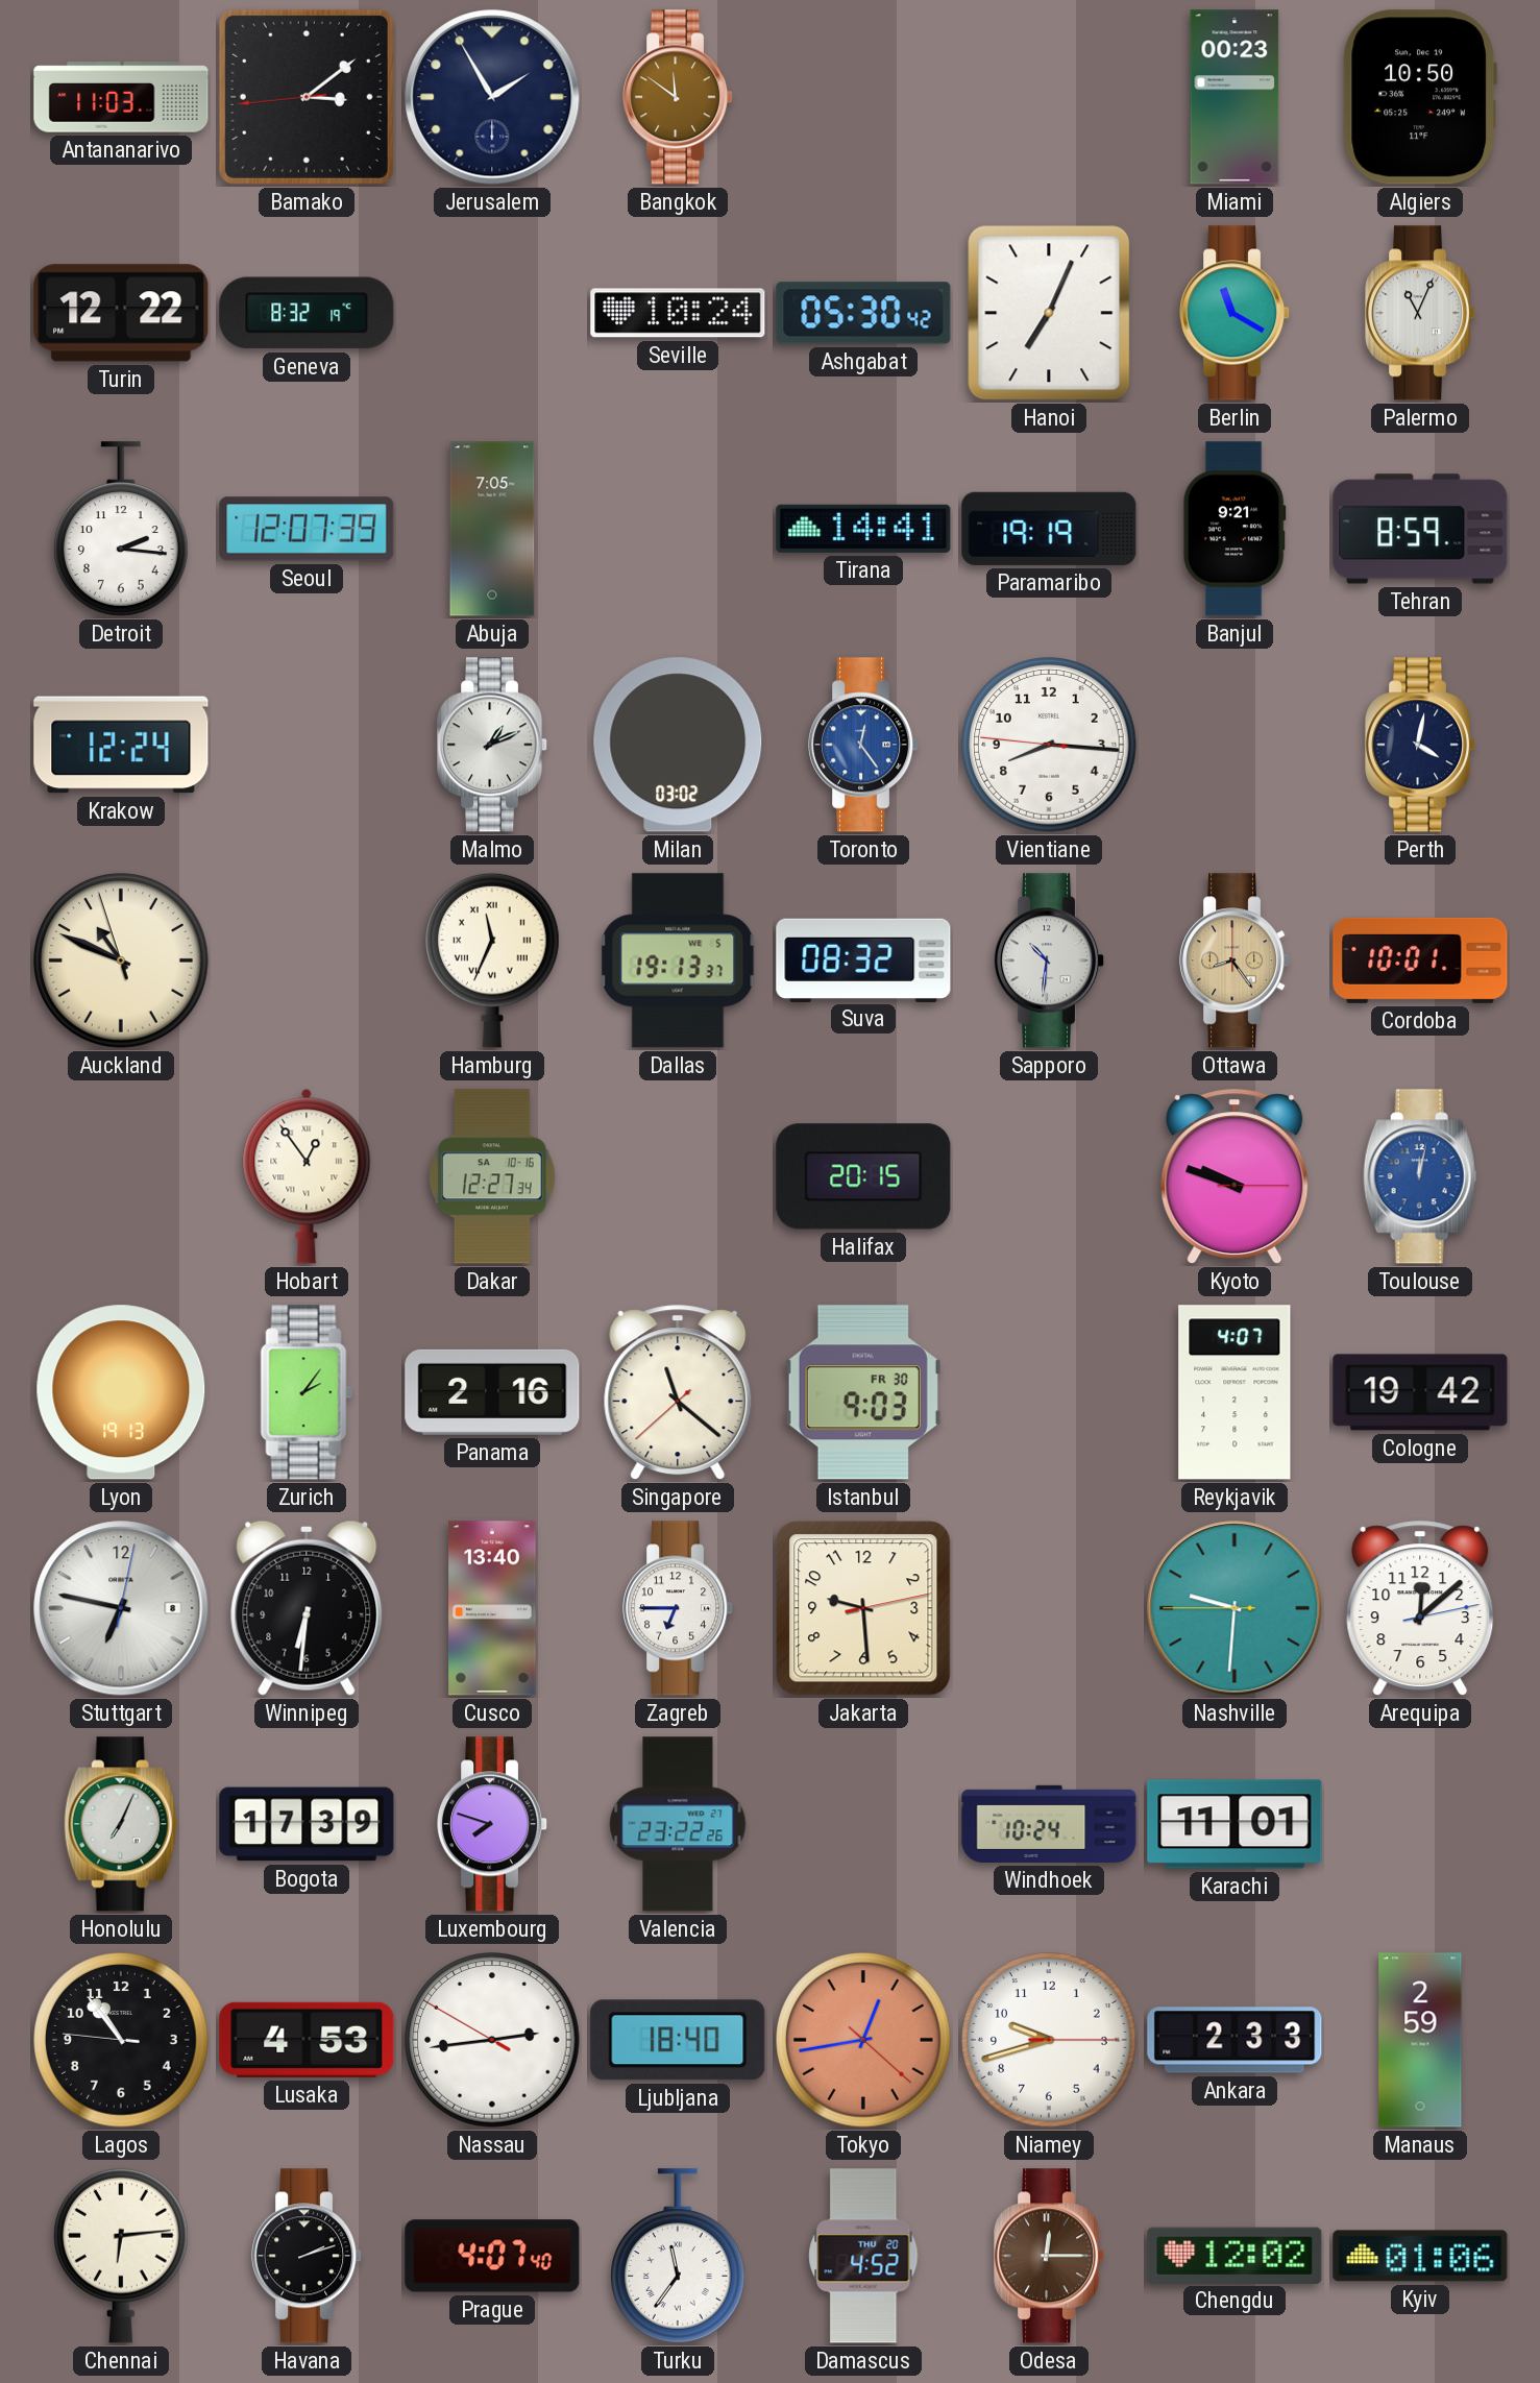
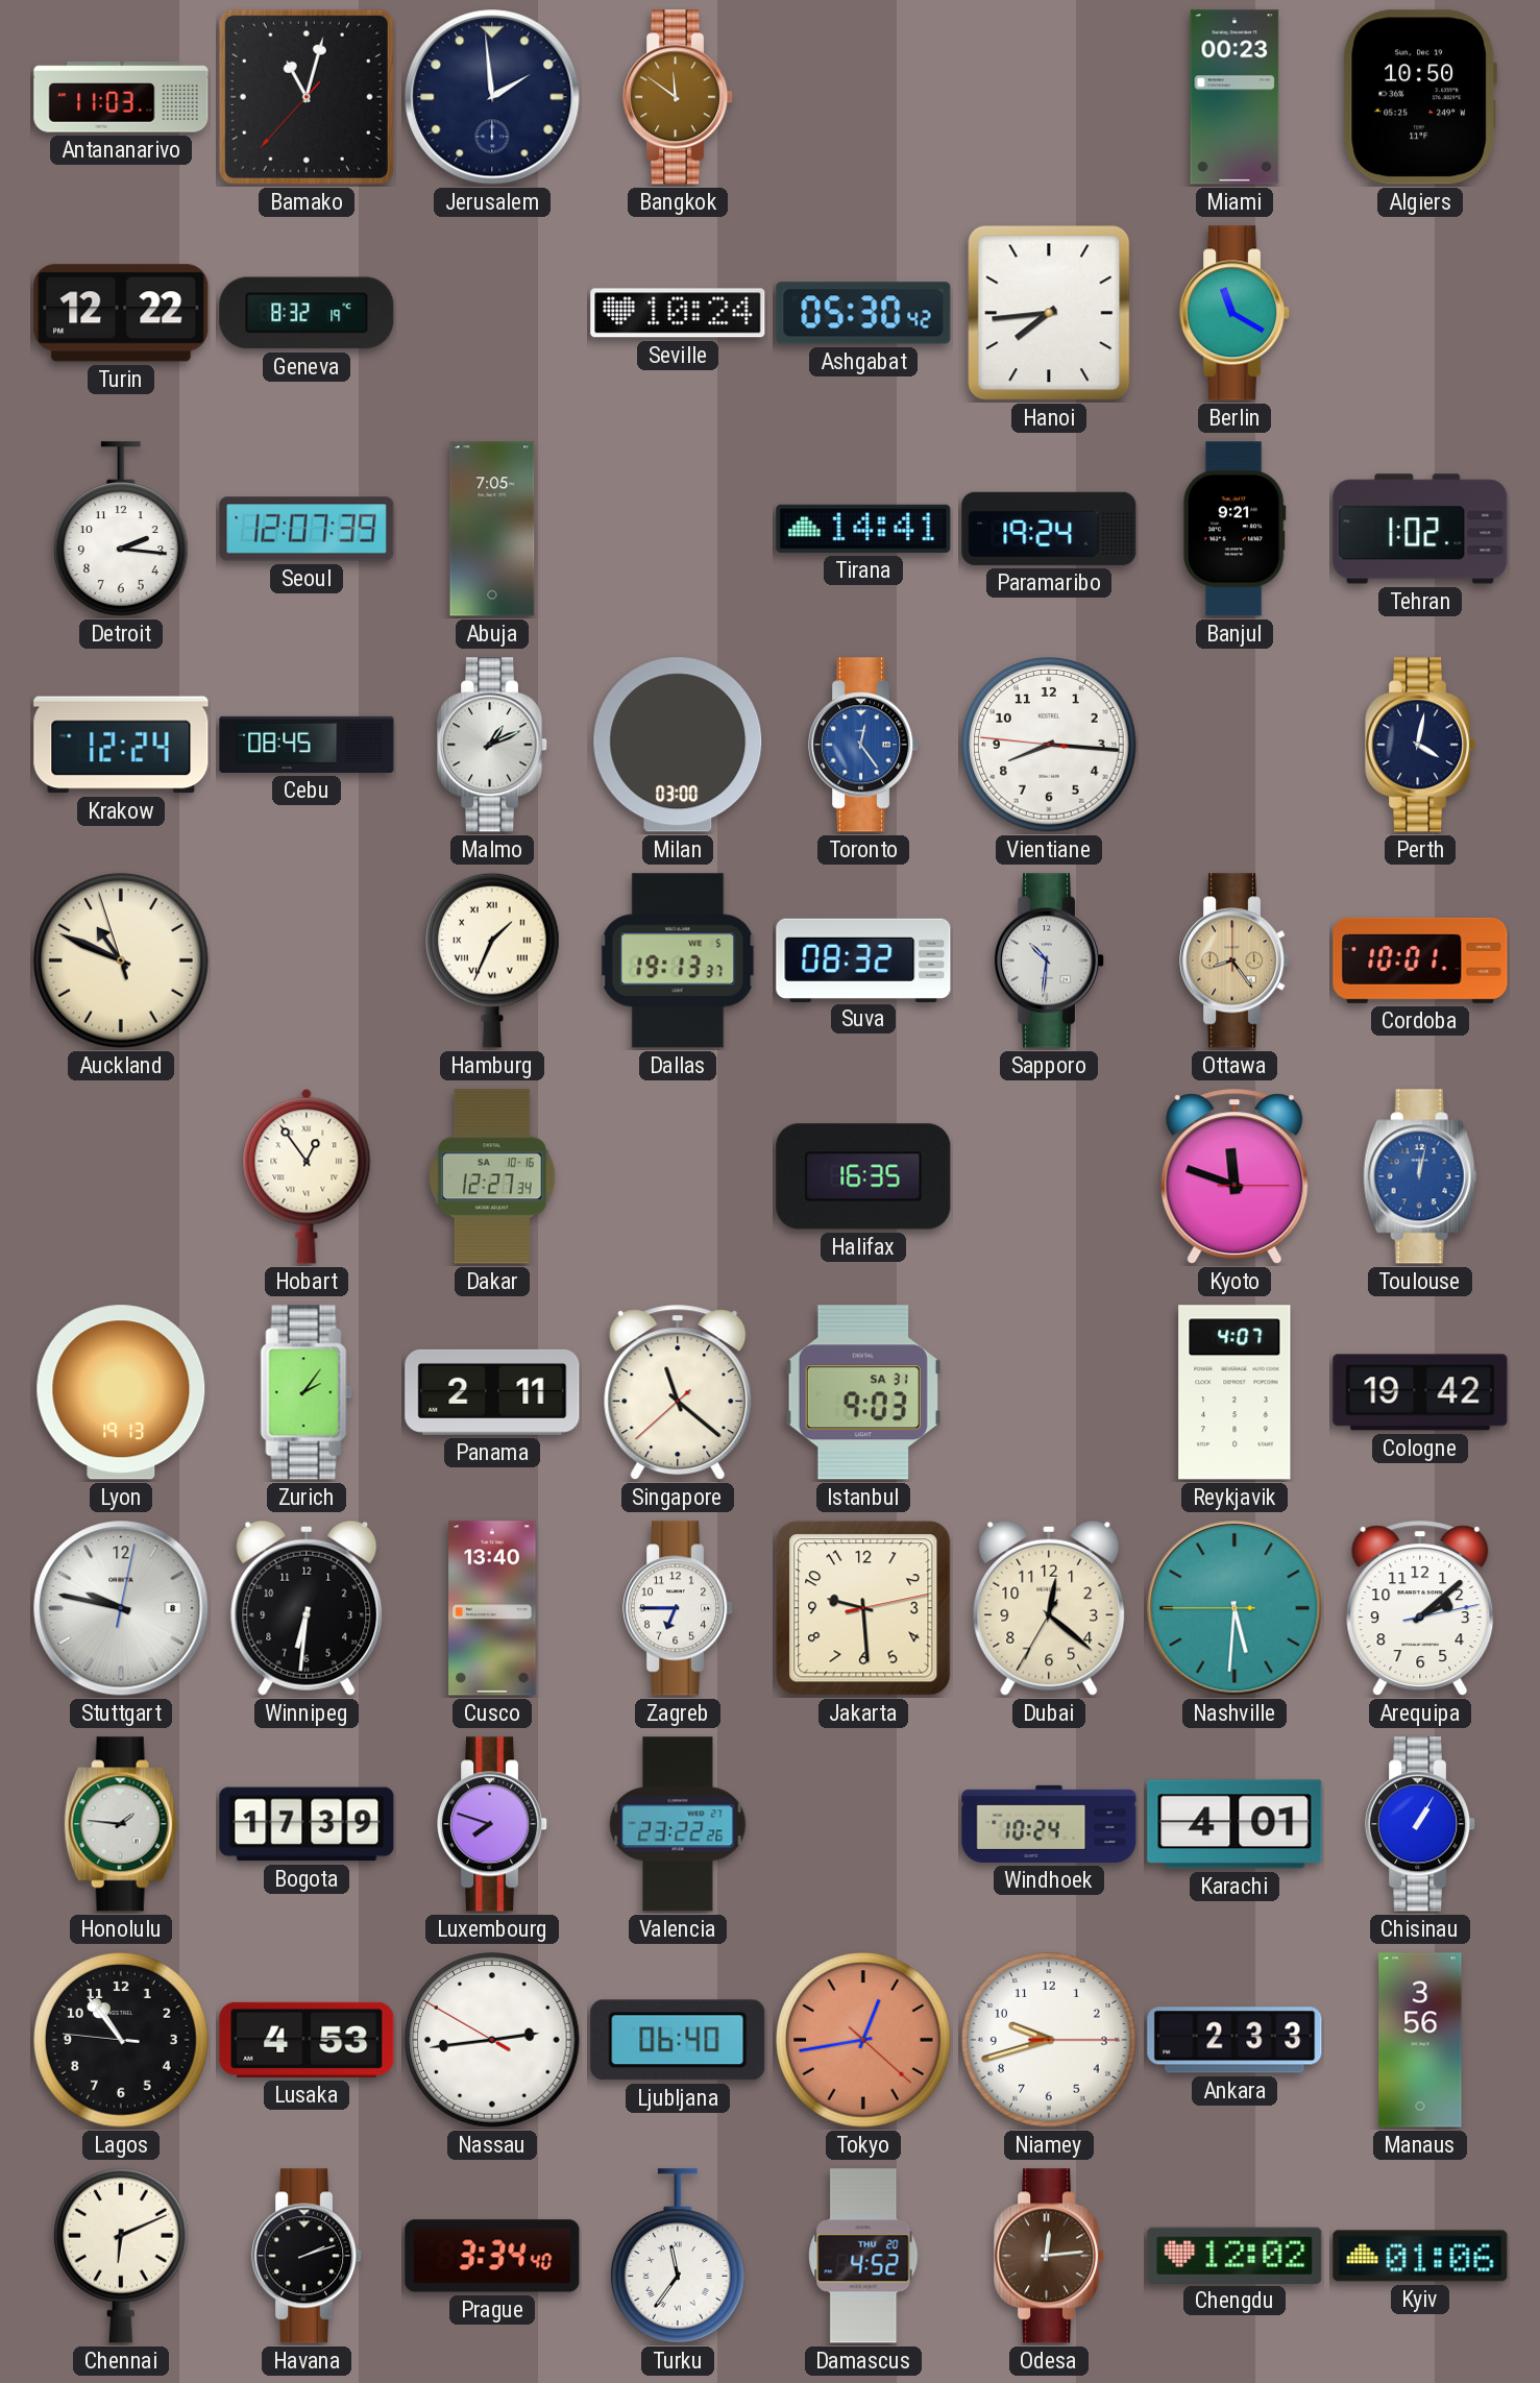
Bamako: 3:08 -> 11:02
Jerusalem: 1:55 -> 1:59
Hanoi: 7:04 -> 7:44
Palermo: 11:04 -> none
Paramaribo: 19:19 -> 19:24
Tehran: 8:59 -> 1:02
Cebu: none -> 08:45
Milan: 03:02 -> 03:00
Hamburg: 11:34 -> 1:34
Halifax: 20:15 -> 16:35
Kyoto: 9:48 -> 11:48
Panama: 2:16 -> 2:11
Istanbul date: FR 30 -> SA 31
Stuttgart: 6:47 -> 9:47
Dubai: none -> 12:21
Nashville: 9:30 -> 5:30
Arequipa: 12:08 -> 2:08
Honolulu: 7:04 -> 1:46
Karachi: 11:01 -> 4:01
Chisinau: none -> 1:05
Ljubljana: 18:40 -> 06:40
Manaus: 2:59 -> 3:56
Chennai: 6:14 -> 6:11
Prague: 4:07 -> 3:34
Odesa: 12:15 -> 12:14
